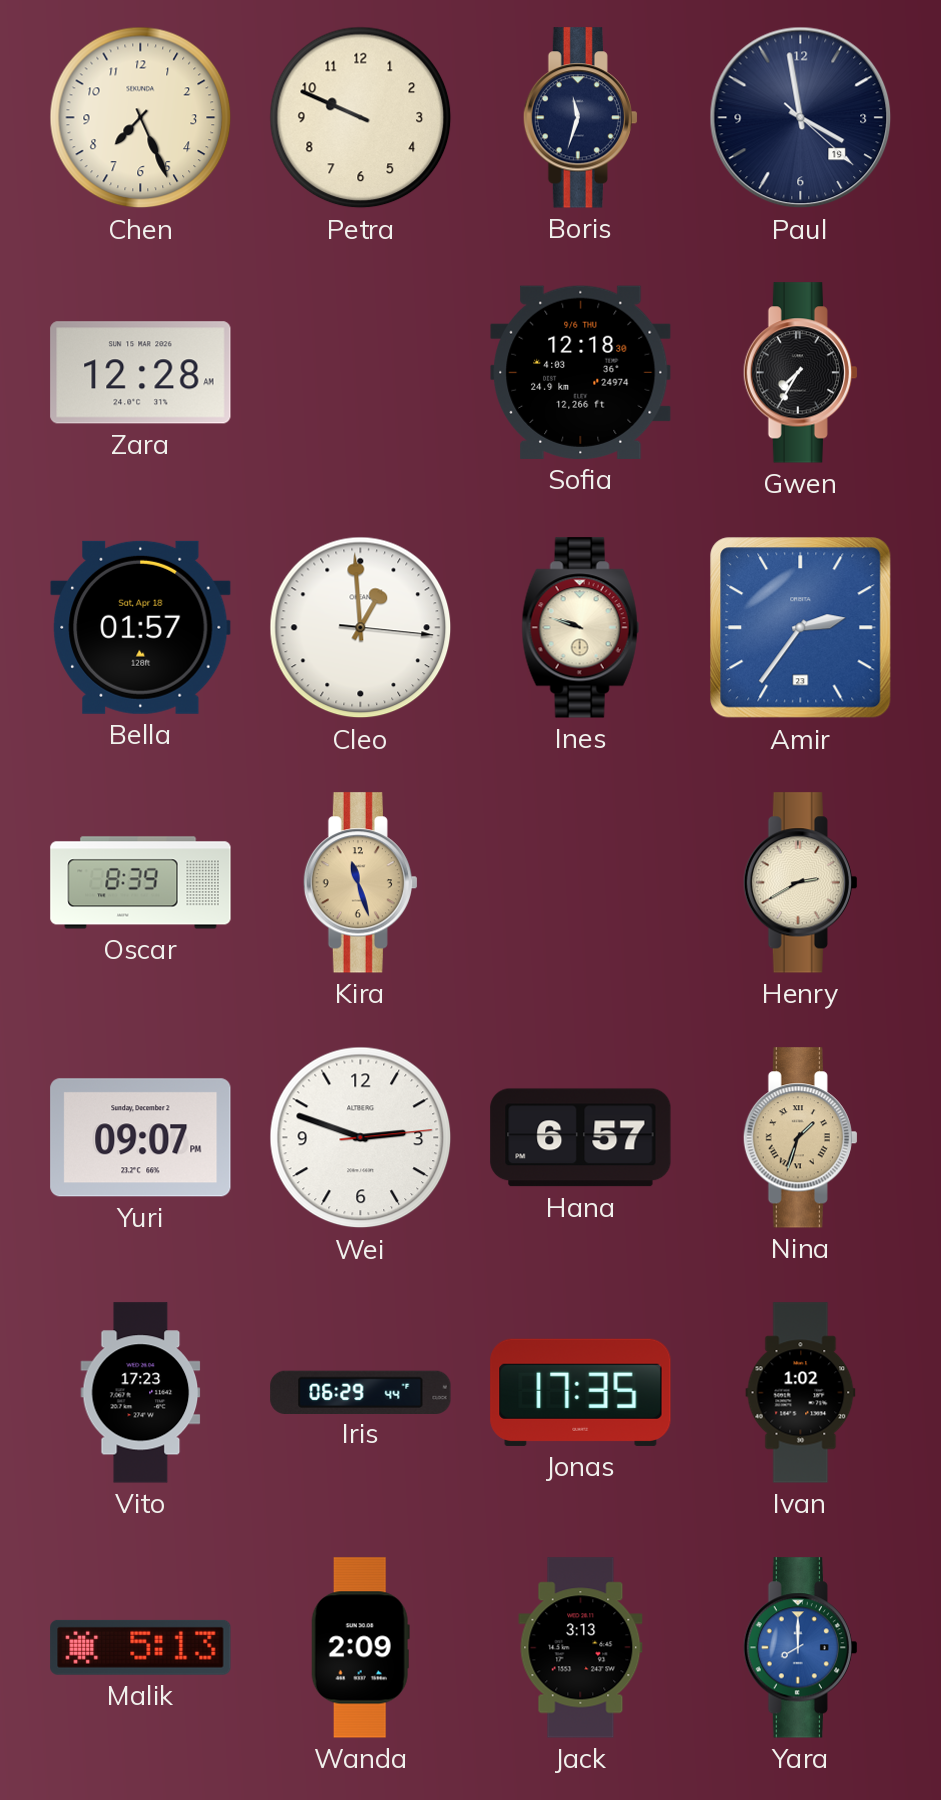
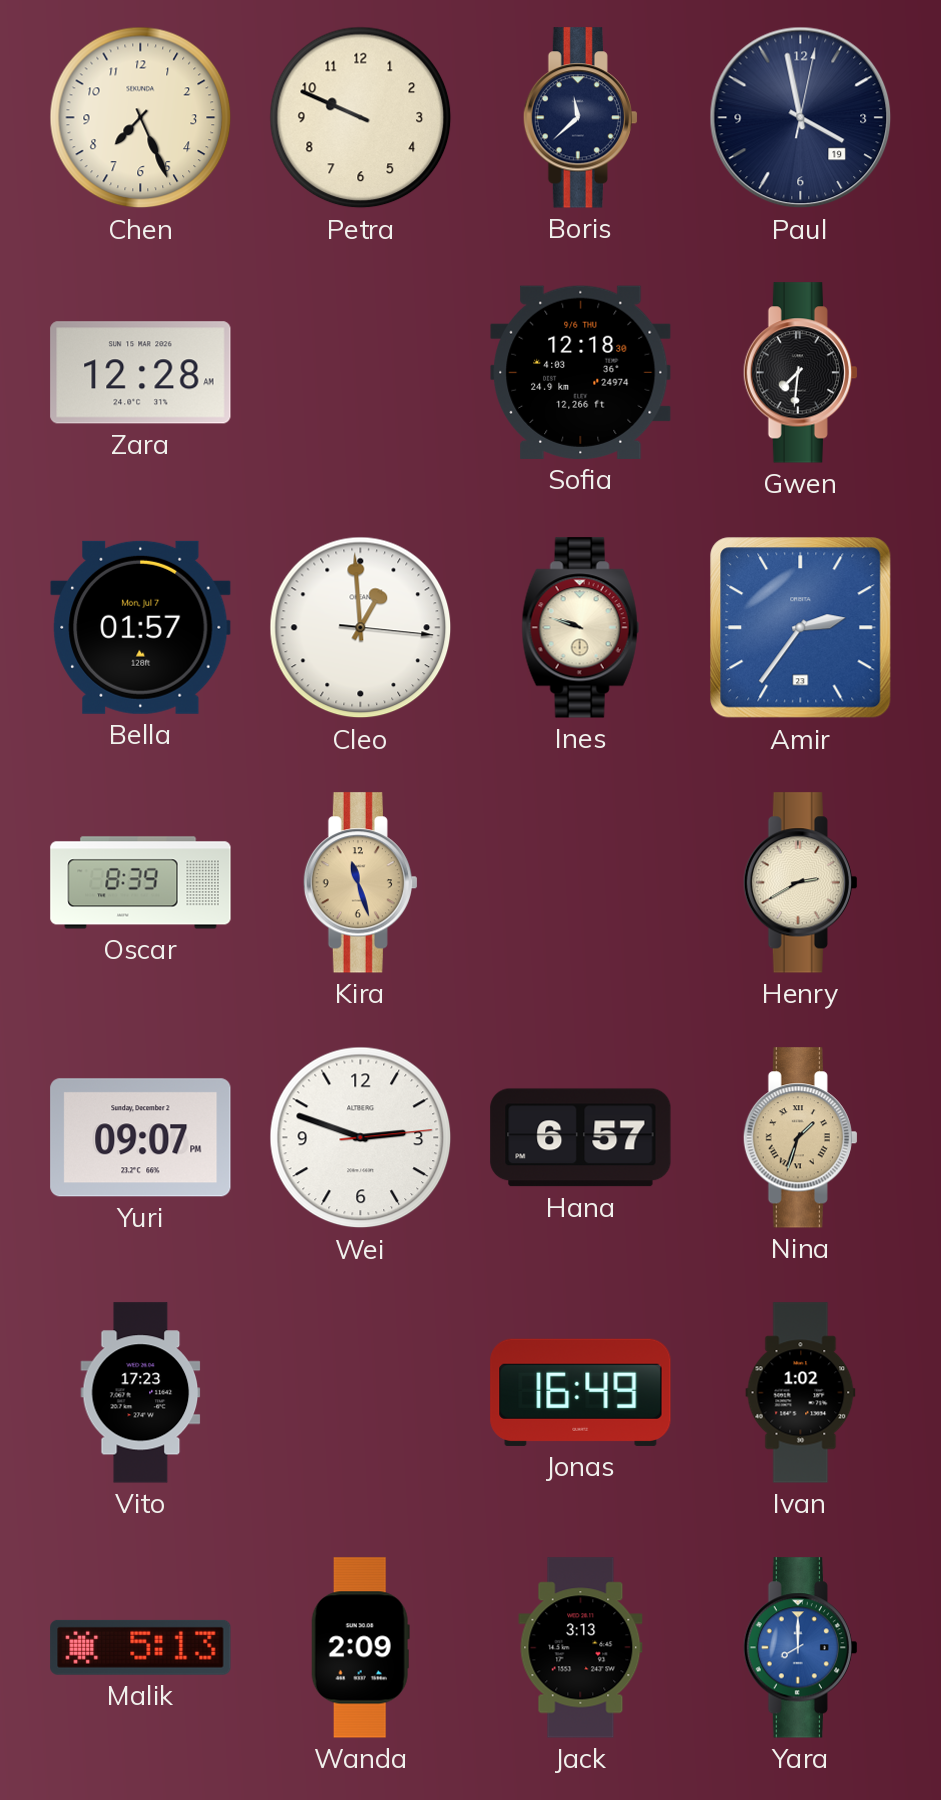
Boris: 11:33 -> 11:38
Paul: 3:58:22 -> 3:58:02
Gwen: 7:35 -> 7:31
Bella date: Sat, Apr 18 -> Mon, Jul 7
Iris: 06:29 -> none
Jonas: 17:35 -> 16:49
